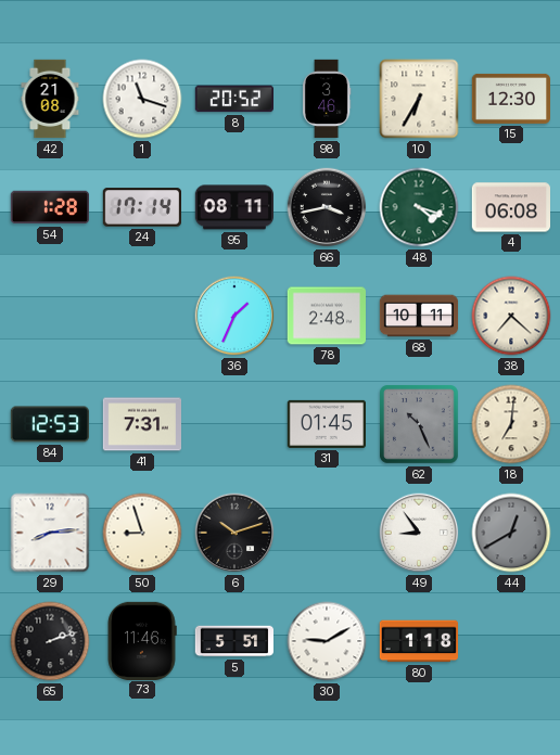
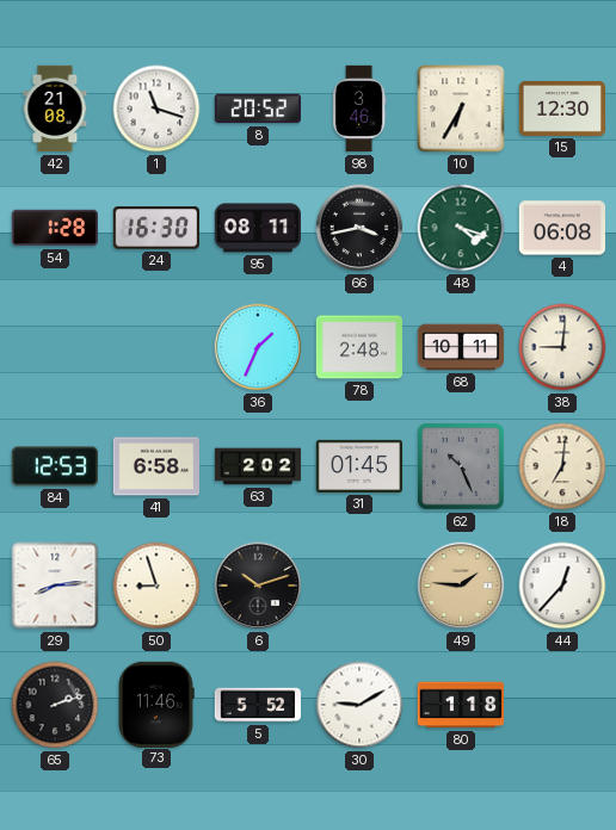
24: 17:14 -> 16:30
38: 7:22 -> 9:01
41: 7:31 -> 6:58
63: none -> 2:02
49: 8:54 -> 1:46
49 dial: white -> champagne
44: 12:40 -> 12:37
44 dial: grey -> white
5: 5:51 -> 5:52
